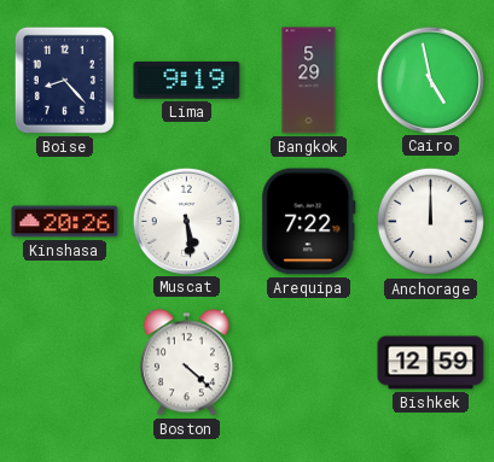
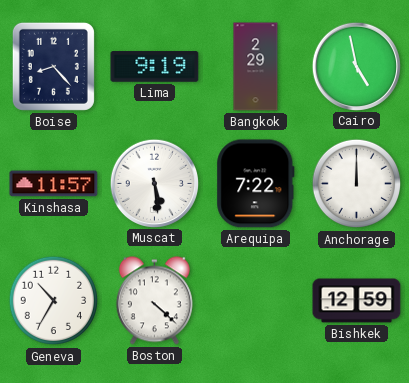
Bangkok: 5:29 -> 2:29
Kinshasa: 20:26 -> 11:57
Geneva: none -> 10:35
